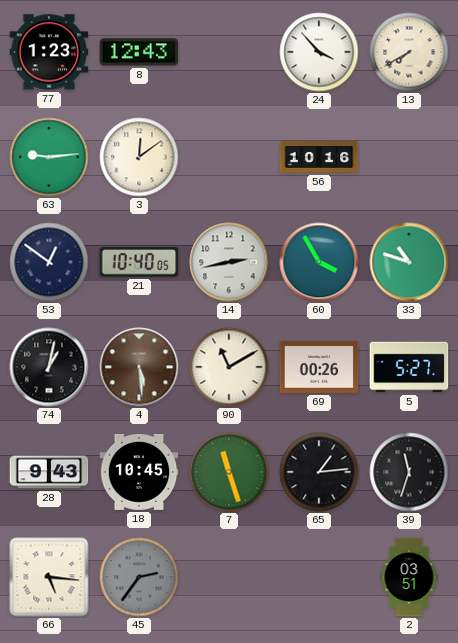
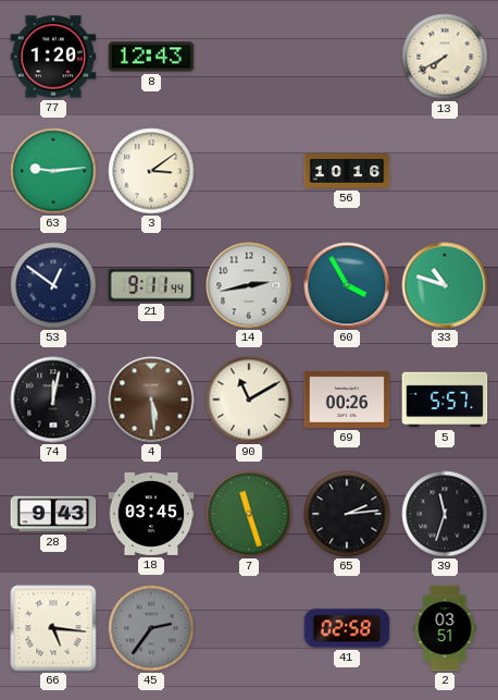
77: 1:23 -> 1:20
24: 3:53 -> none
3: 12:09 -> 3:09
21: 10:40 -> 9:11
74: 1:02 -> 12:02
5: 5:27 -> 5:57
18: 10:45 -> 03:45
65: 1:14 -> 2:14
41: none -> 02:58
